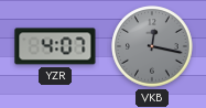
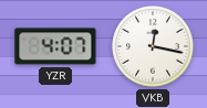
VKB dial: grey -> white
